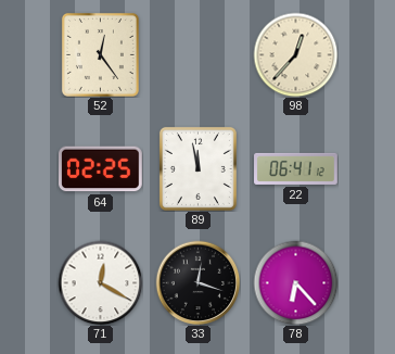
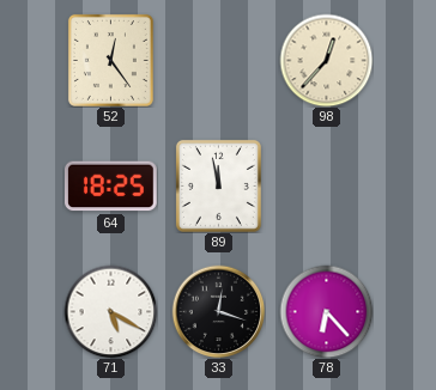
64: 02:25 -> 18:25
22: 06:41 -> none
71: 12:20 -> 5:20
